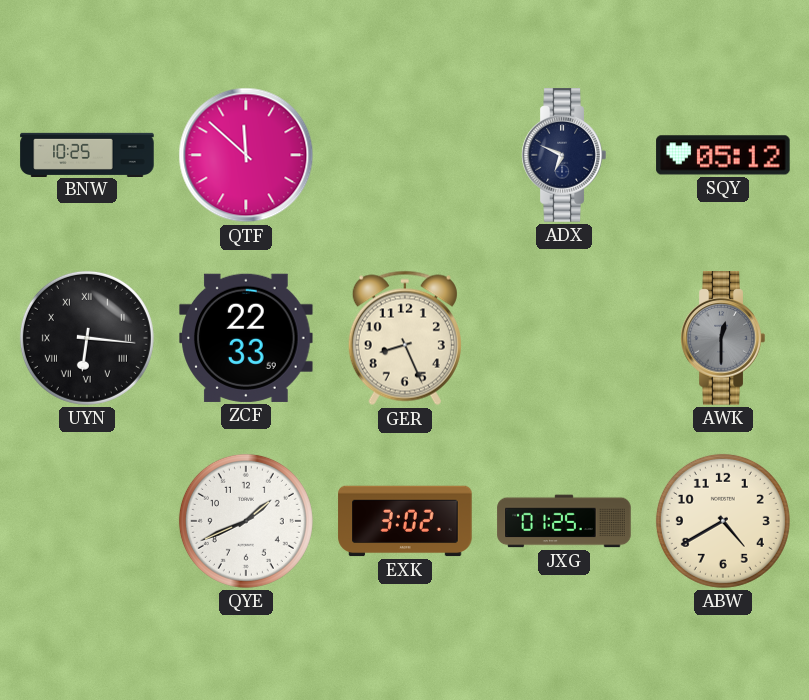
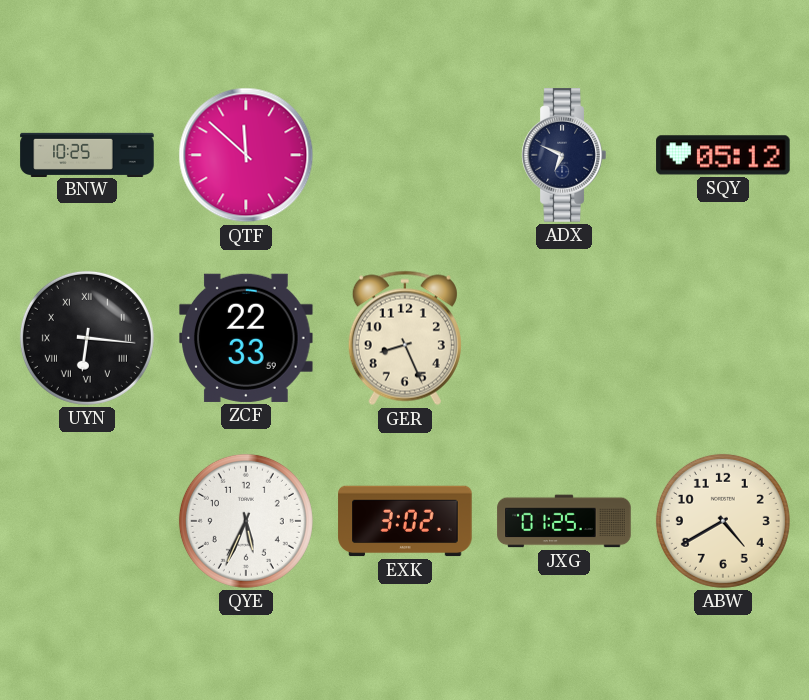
AWK: 12:30 -> none
QYE: 1:41 -> 5:34
